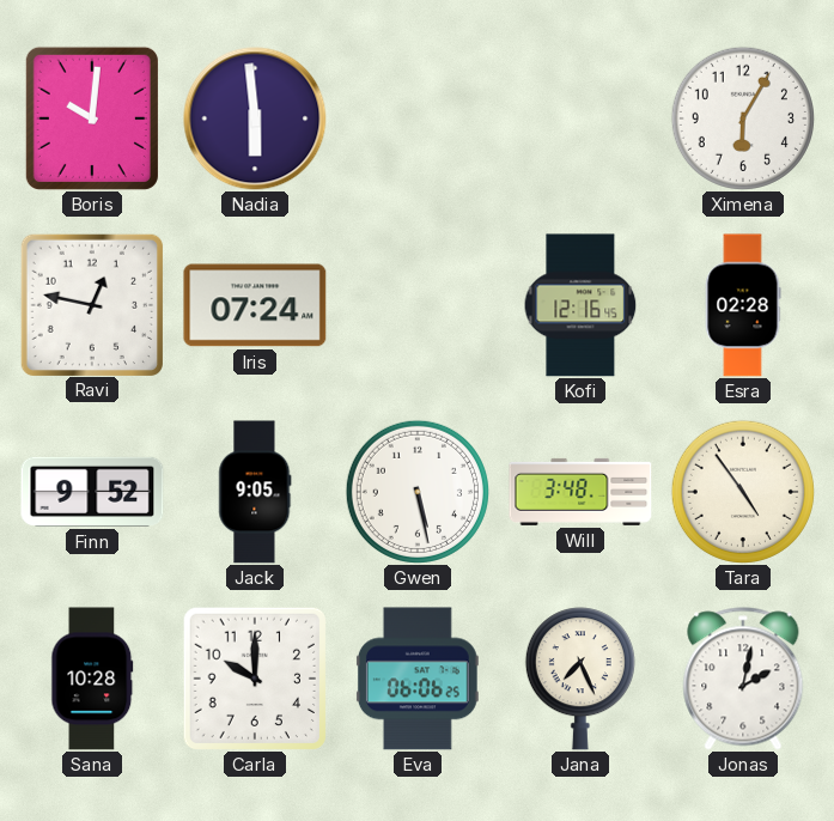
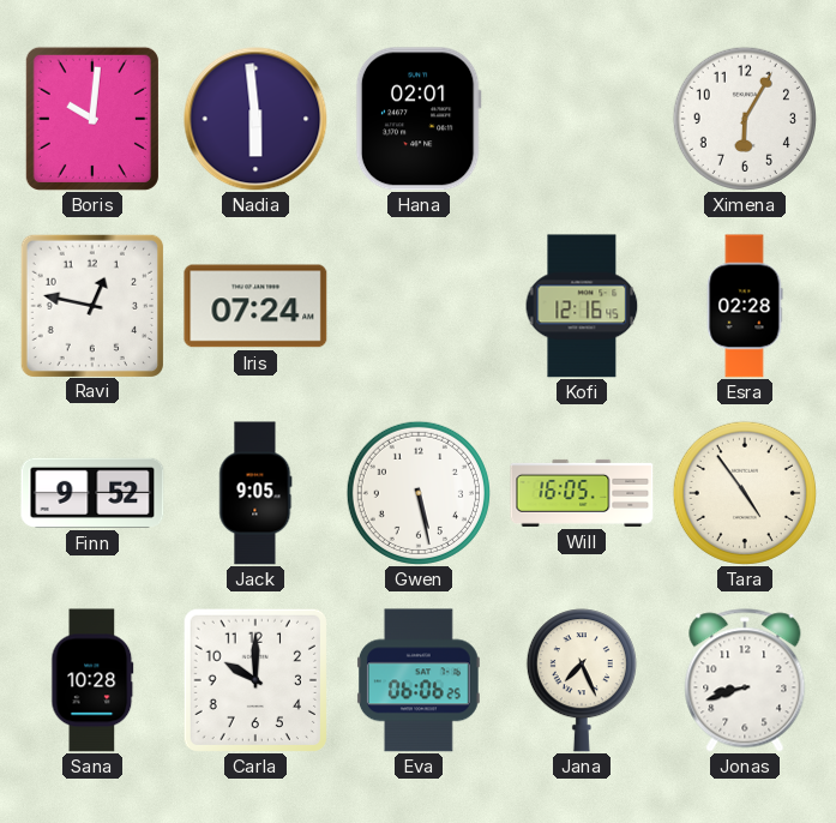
Hana: none -> 02:01
Will: 3:48 -> 16:05
Jonas: 2:02 -> 8:42
